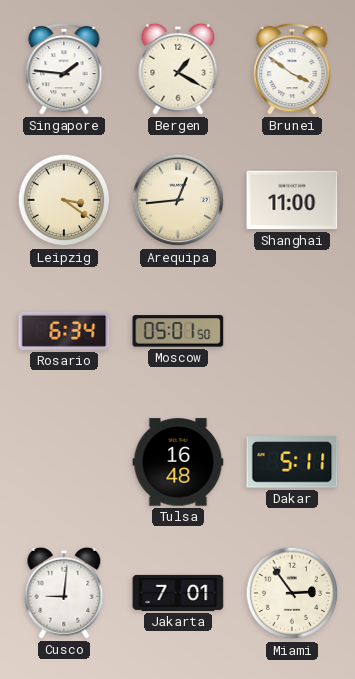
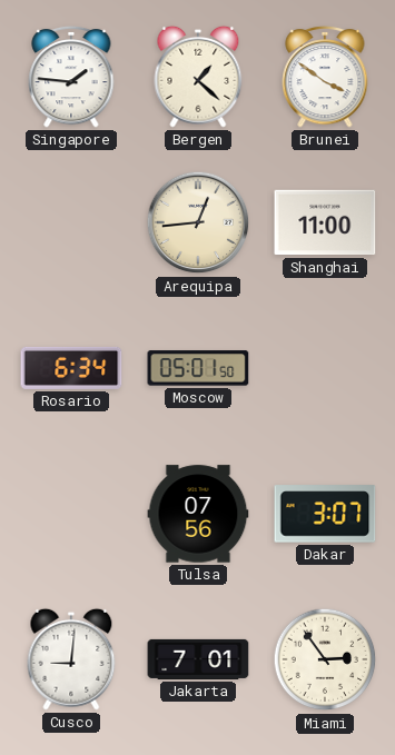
Bergen: 1:20 -> 1:22
Leipzig: 3:21 -> none
Tulsa: 16:48 -> 07:56
Dakar: 5:11 -> 3:07
